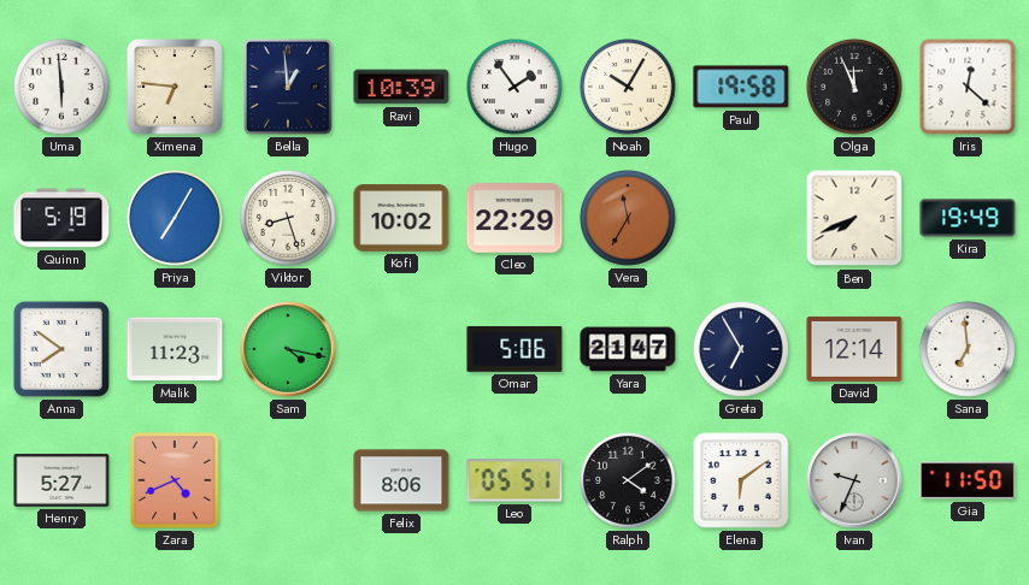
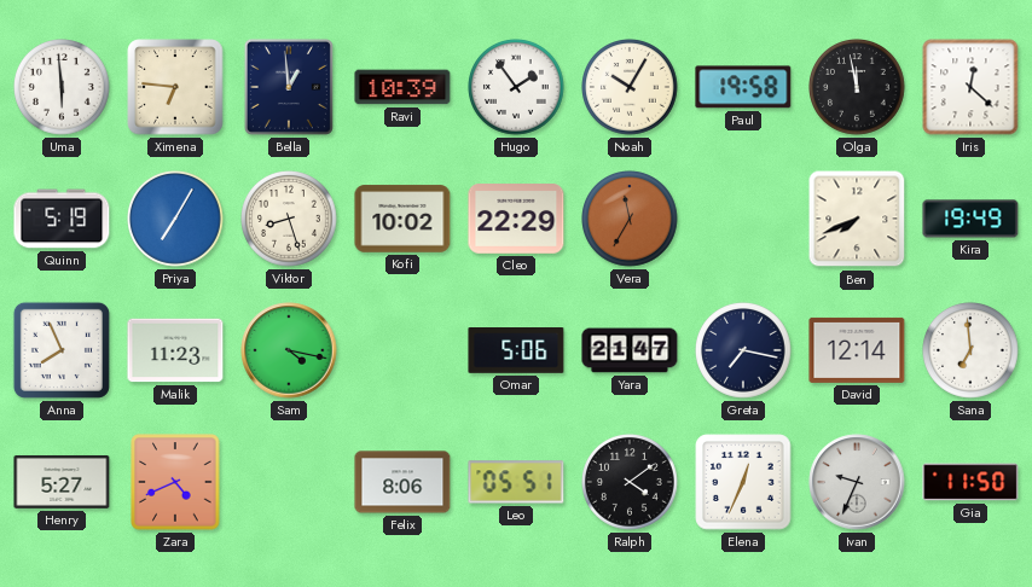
Olga: 11:56 -> 11:58
Anna: 7:51 -> 7:56
Greta: 6:55 -> 7:17
Elena: 6:09 -> 12:34
